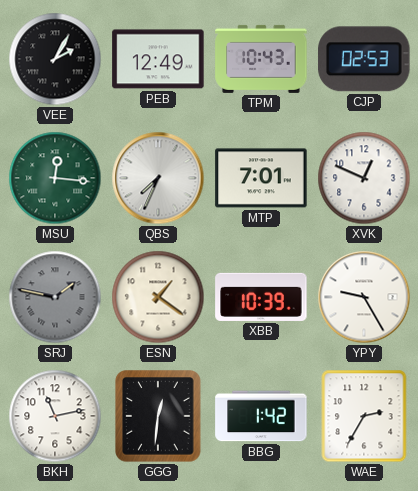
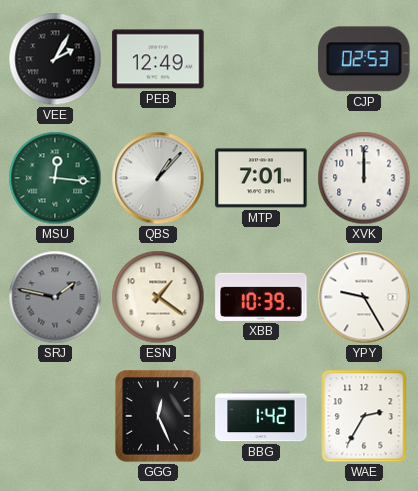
TPM: 10:43 -> none
QBS: 7:34 -> 1:07
XVK: 12:49 -> 12:00
BKH: 11:13 -> none
GGG: 12:31 -> 12:26
